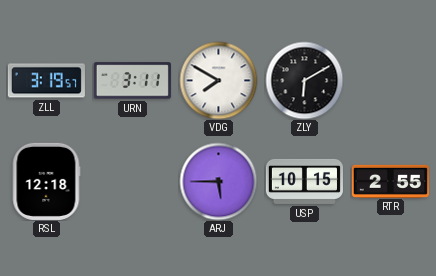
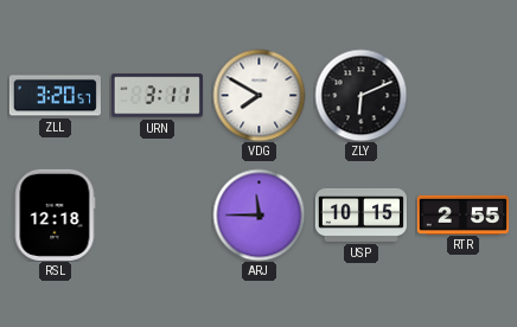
ZLL: 3:19 -> 3:20
ZLY: 6:10 -> 6:11
ARJ: 5:45 -> 11:45
